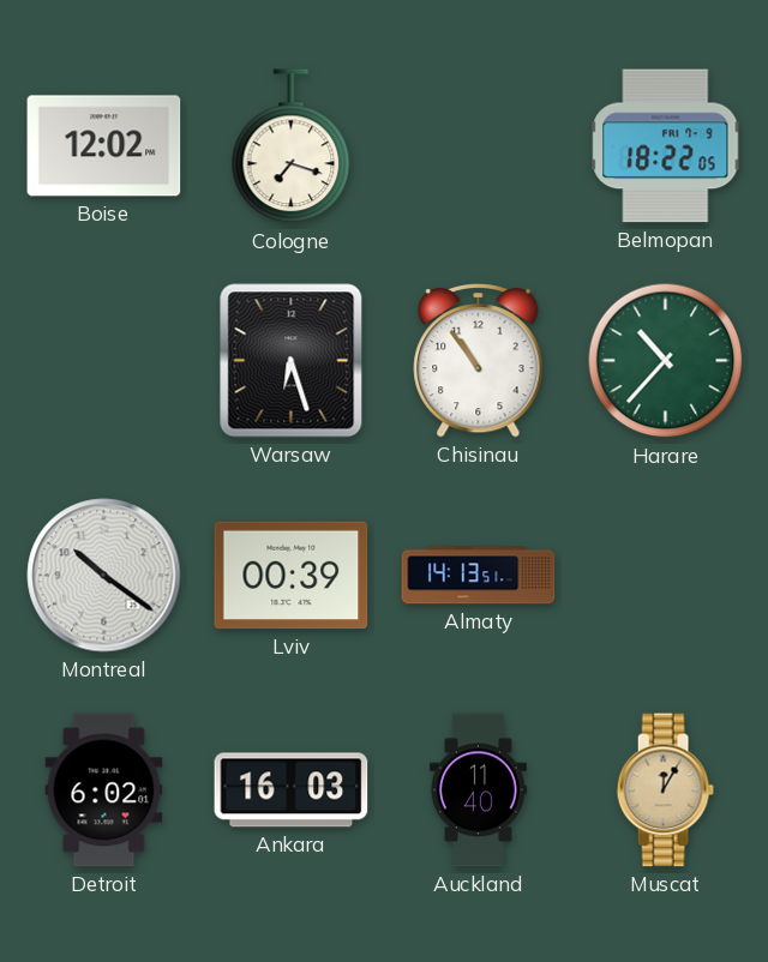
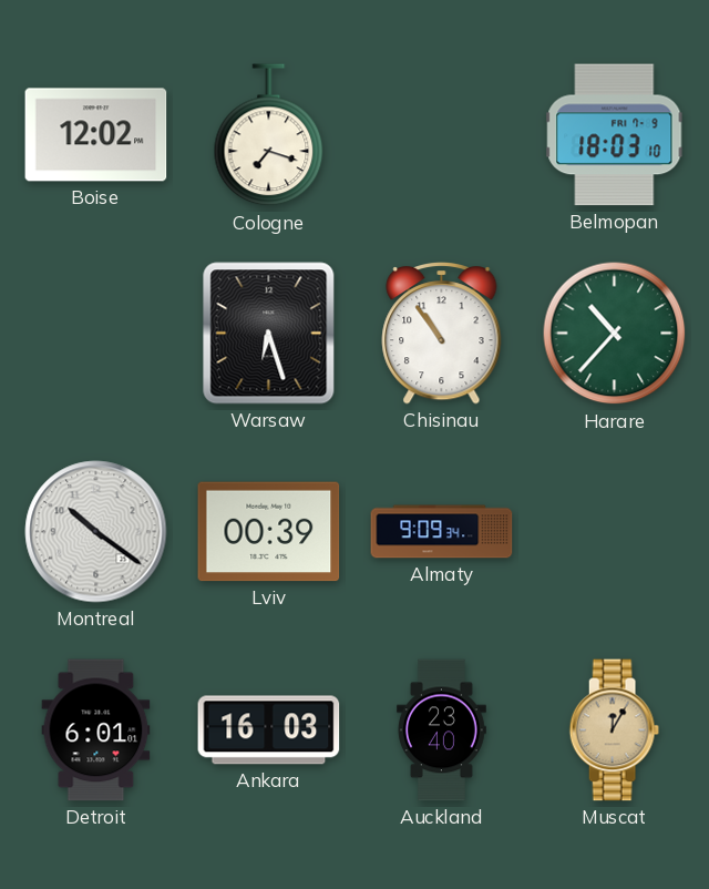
Belmopan: 18:22 -> 18:03
Almaty: 14:13 -> 9:09
Detroit: 6:02 -> 6:01
Auckland: 11:40 -> 23:40
